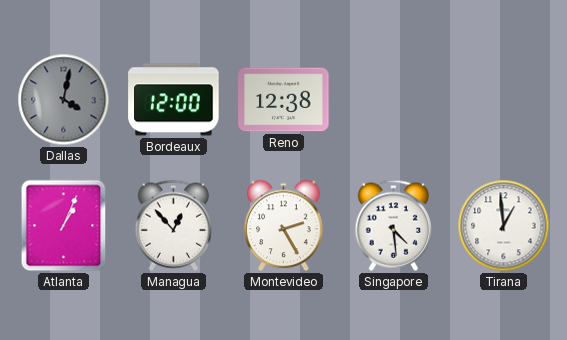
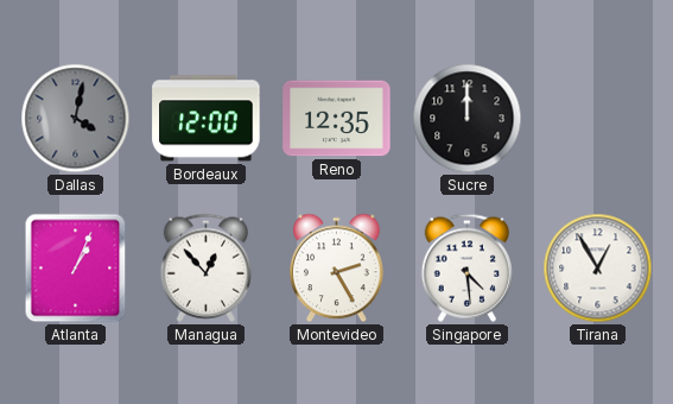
Reno: 12:38 -> 12:35
Sucre: none -> 12:00
Tirana: 12:59 -> 12:55
